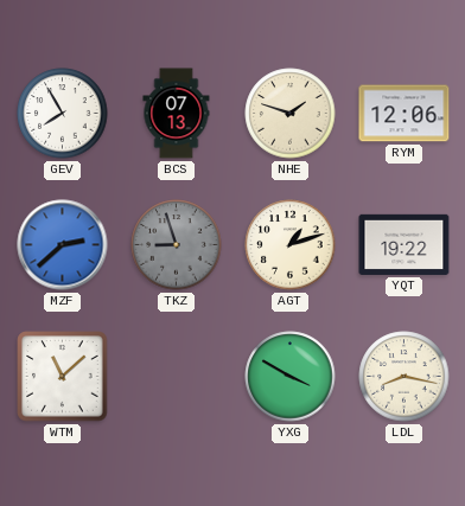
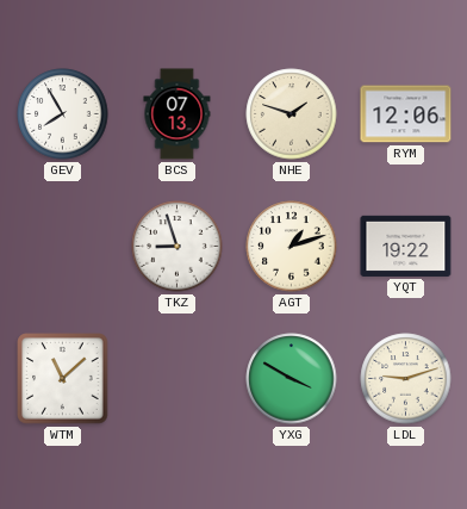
MZF: 2:38 -> none
TKZ dial: grey -> white
LDL: 8:17 -> 9:12
